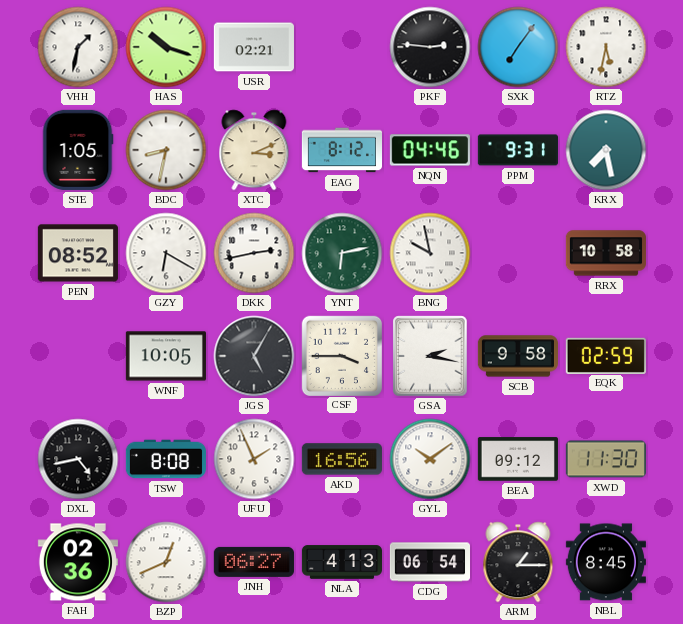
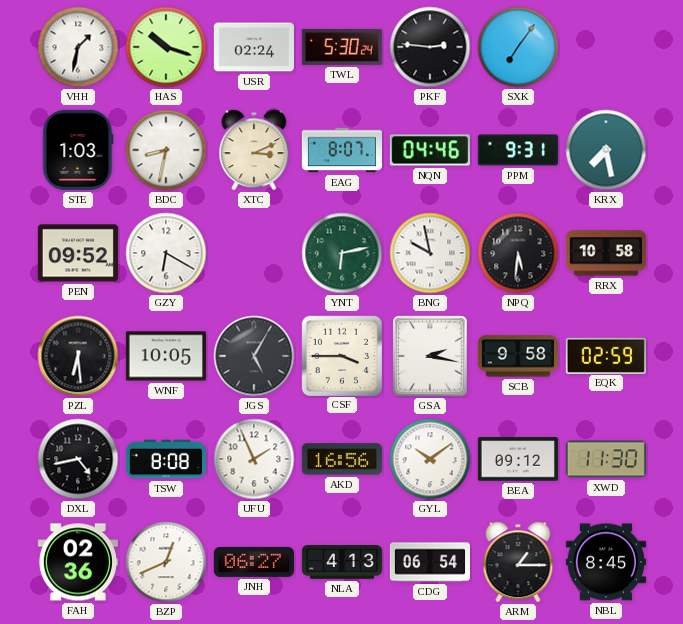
USR: 02:21 -> 02:24
TWL: none -> 5:30
RTZ: 5:32 -> none
STE: 1:05 -> 1:03
EAG: 8:12 -> 8:07
PEN: 08:52 -> 09:52
DKK: 2:43 -> none
NPQ: none -> 5:31
PZL: none -> 6:29
